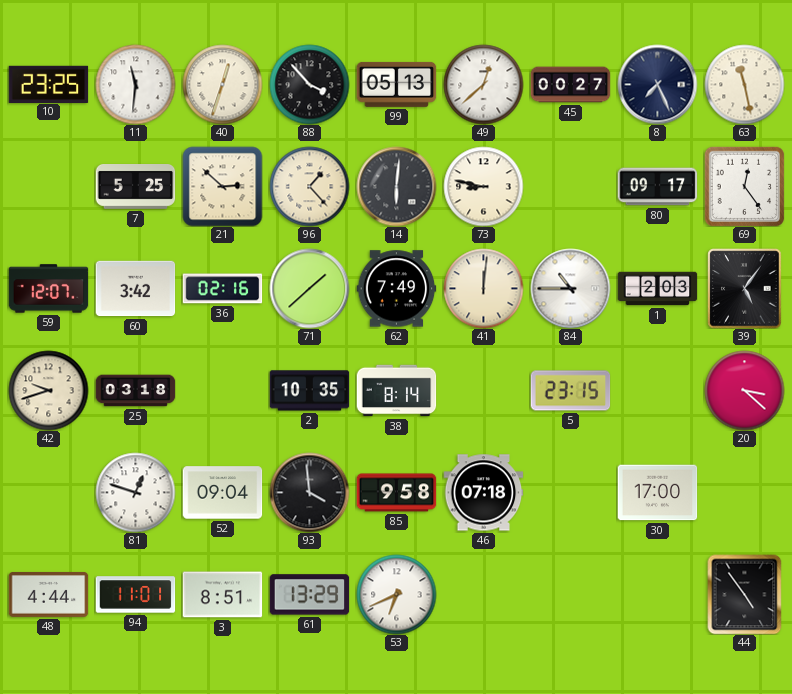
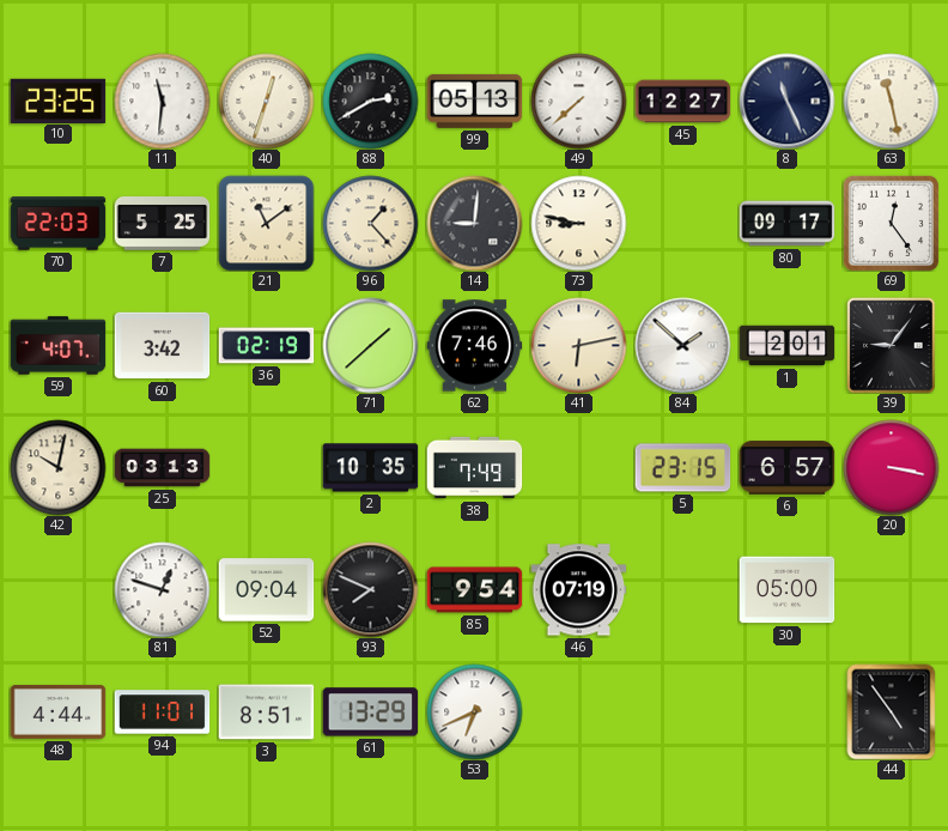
88: 3:53 -> 2:40
49: 12:38 -> 7:38
45: 00:27 -> 12:27
8: 7:26 -> 11:26
70: none -> 22:03
21: 2:52 -> 11:09
14: 6:01 -> 9:01
59: 12:07 -> 4:07
36: 02:16 -> 02:19
62: 7:49 -> 7:46
41: 12:01 -> 6:13
84: 10:45 -> 1:52
1: 2:03 -> 2:01
39: 5:06 -> 9:06
42: 9:42 -> 10:02
25: 03:18 -> 03:13
38: 8:14 -> 7:49
6: none -> 6:57
20: 3:22 -> 3:17
93: 3:59 -> 7:49
85: 9:58 -> 9:54
46: 07:18 -> 07:19
30: 17:00 -> 05:00
